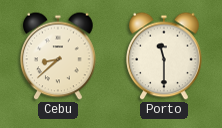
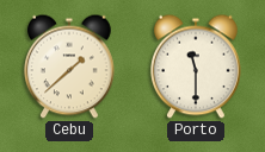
Cebu: 8:38 -> 1:38
